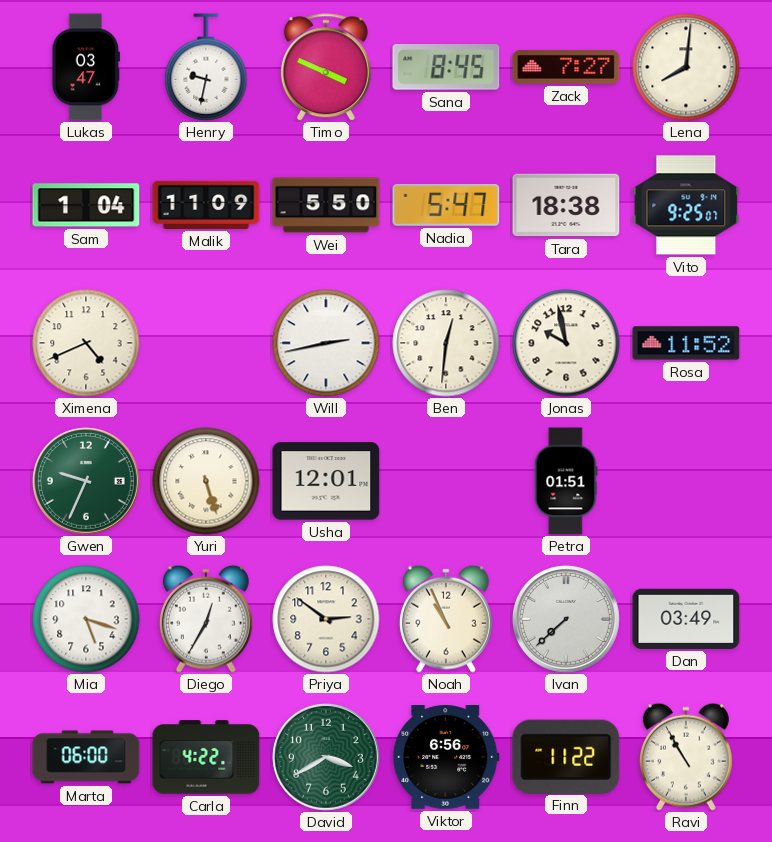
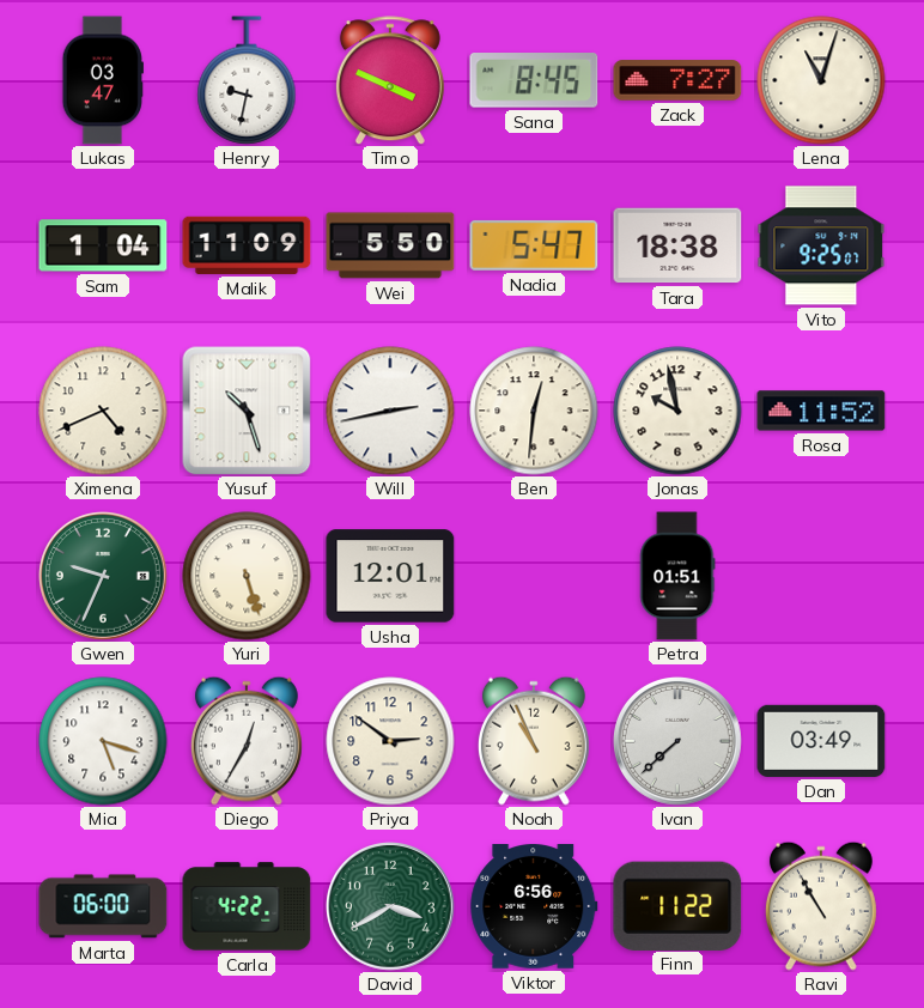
Lena: 8:01 -> 11:03
Yusuf: none -> 10:27
